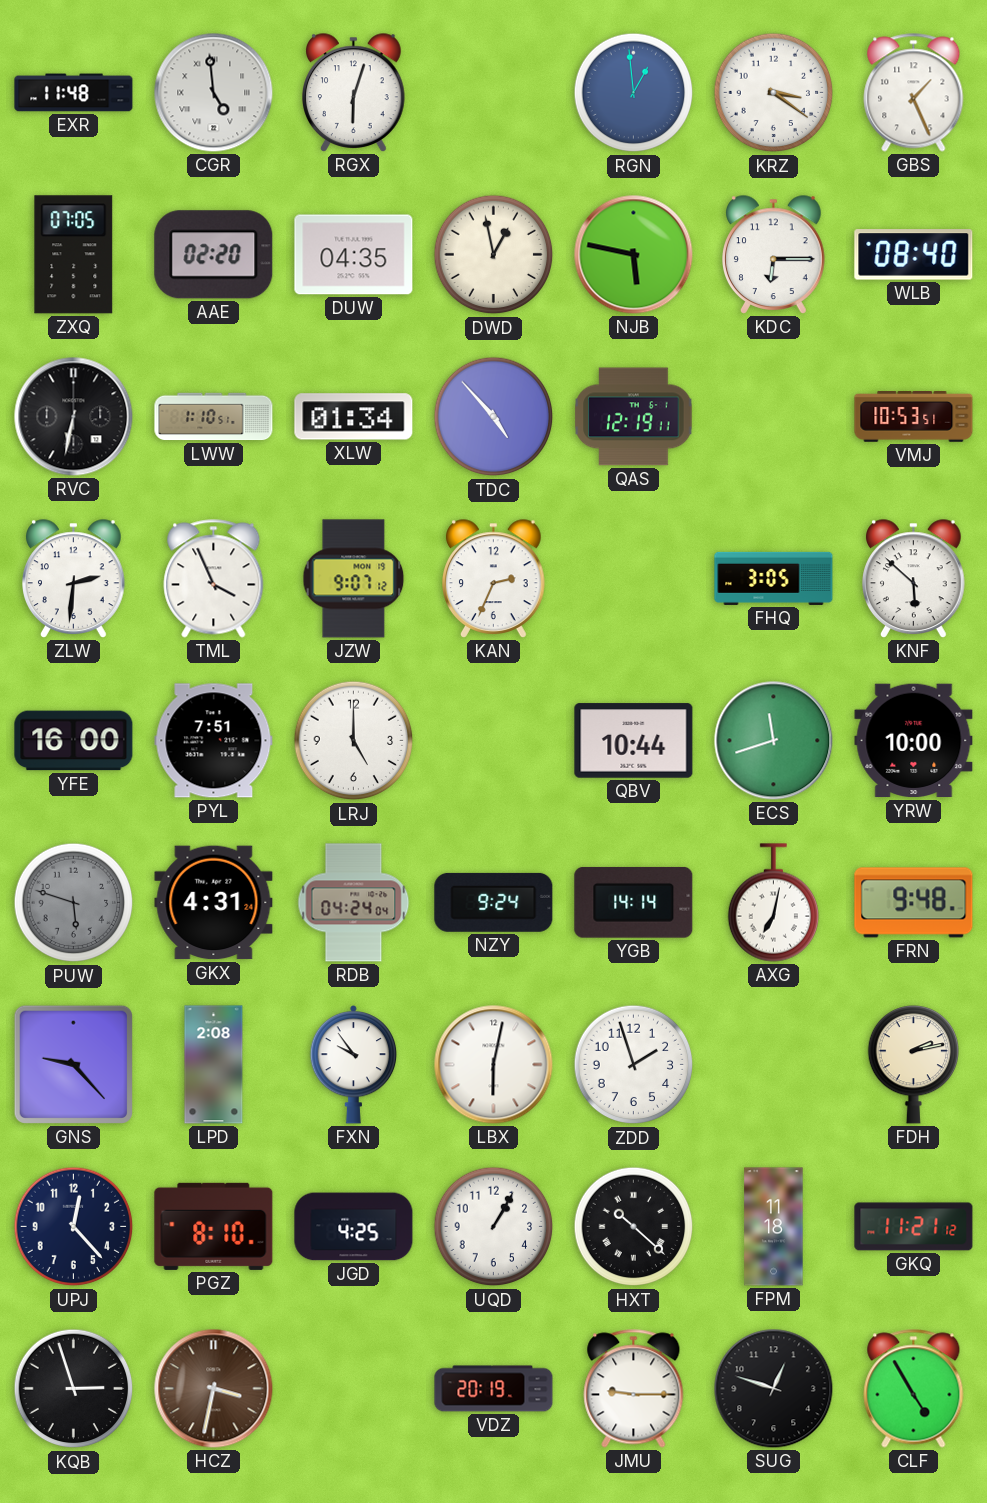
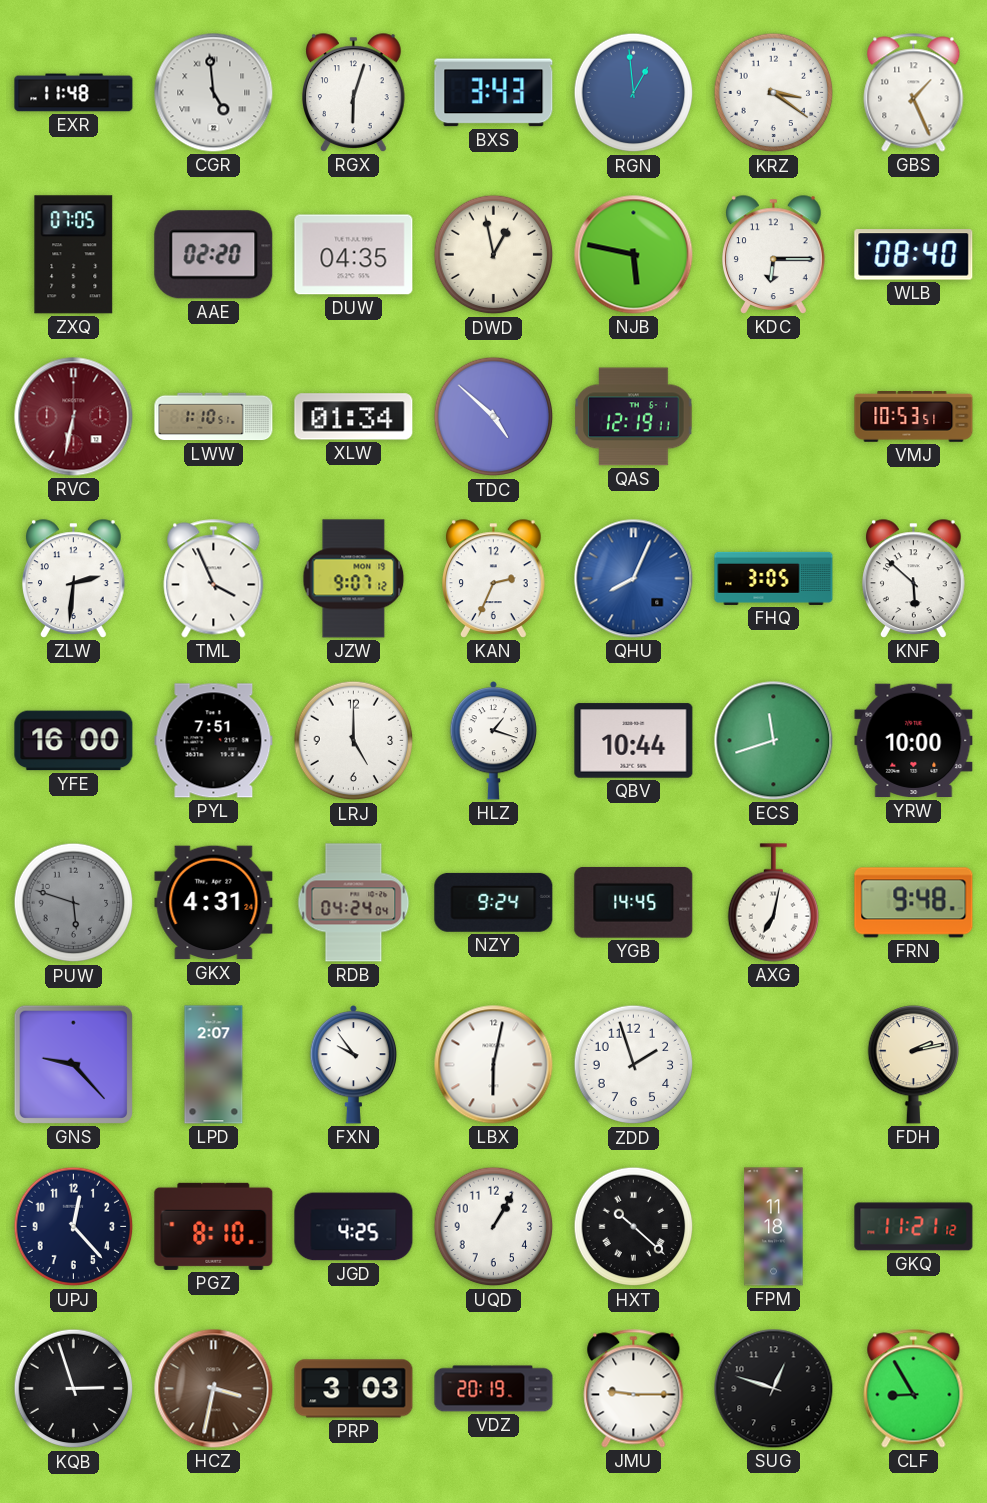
BXS: none -> 3:43
RVC dial: black -> burgundy
TDC: 4:53 -> 4:52
QHU: none -> 8:04
HLZ: none -> 1:18
YGB: 14:14 -> 14:45
LPD: 2:08 -> 2:07
PRP: none -> 3:03
CLF: 4:55 -> 8:55
